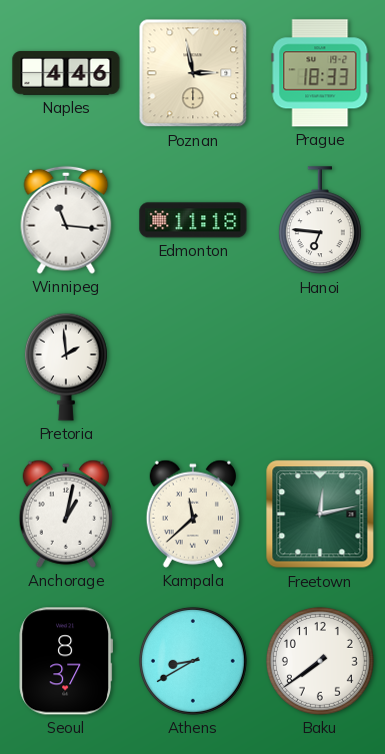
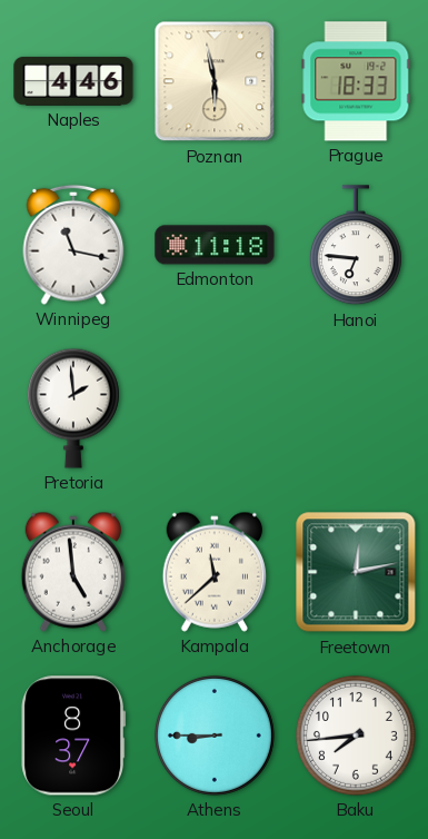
Poznan: 2:58 -> 5:58
Winnipeg: 11:16 -> 11:17
Anchorage: 1:02 -> 4:59
Athens: 8:40 -> 8:45
Baku: 7:39 -> 7:44
